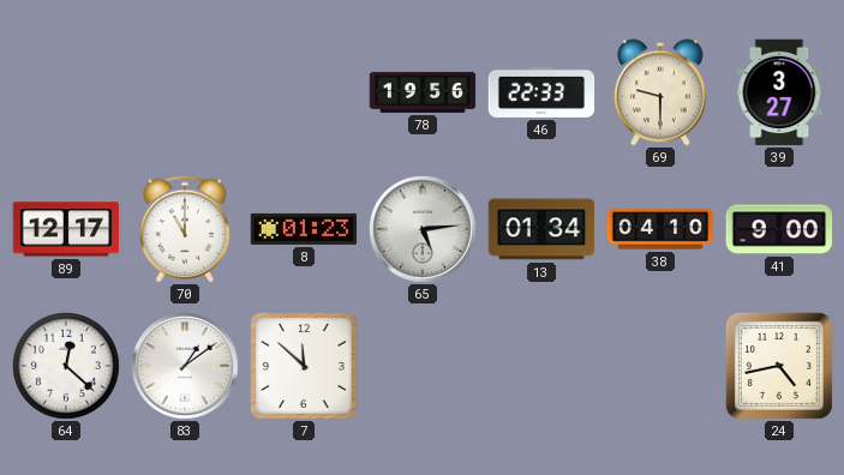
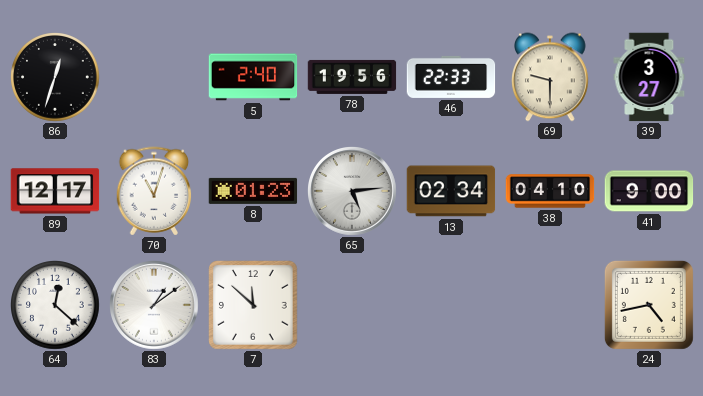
86: none -> 12:33
5: none -> 2:40
70: 11:00 -> 11:03
13: 01:34 -> 02:34
